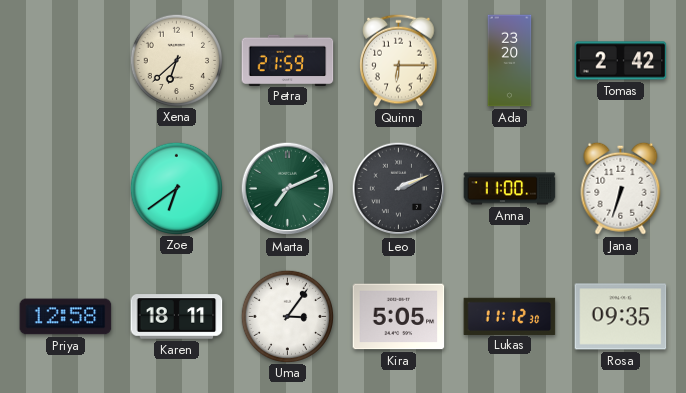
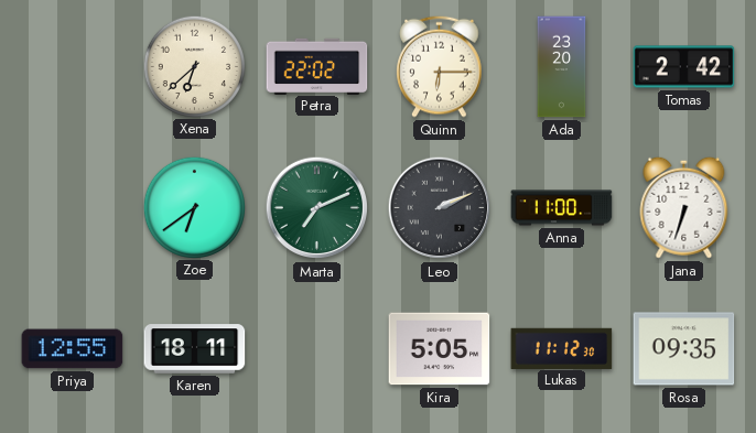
Petra: 21:59 -> 22:02
Priya: 12:58 -> 12:55
Uma: 3:06 -> none
